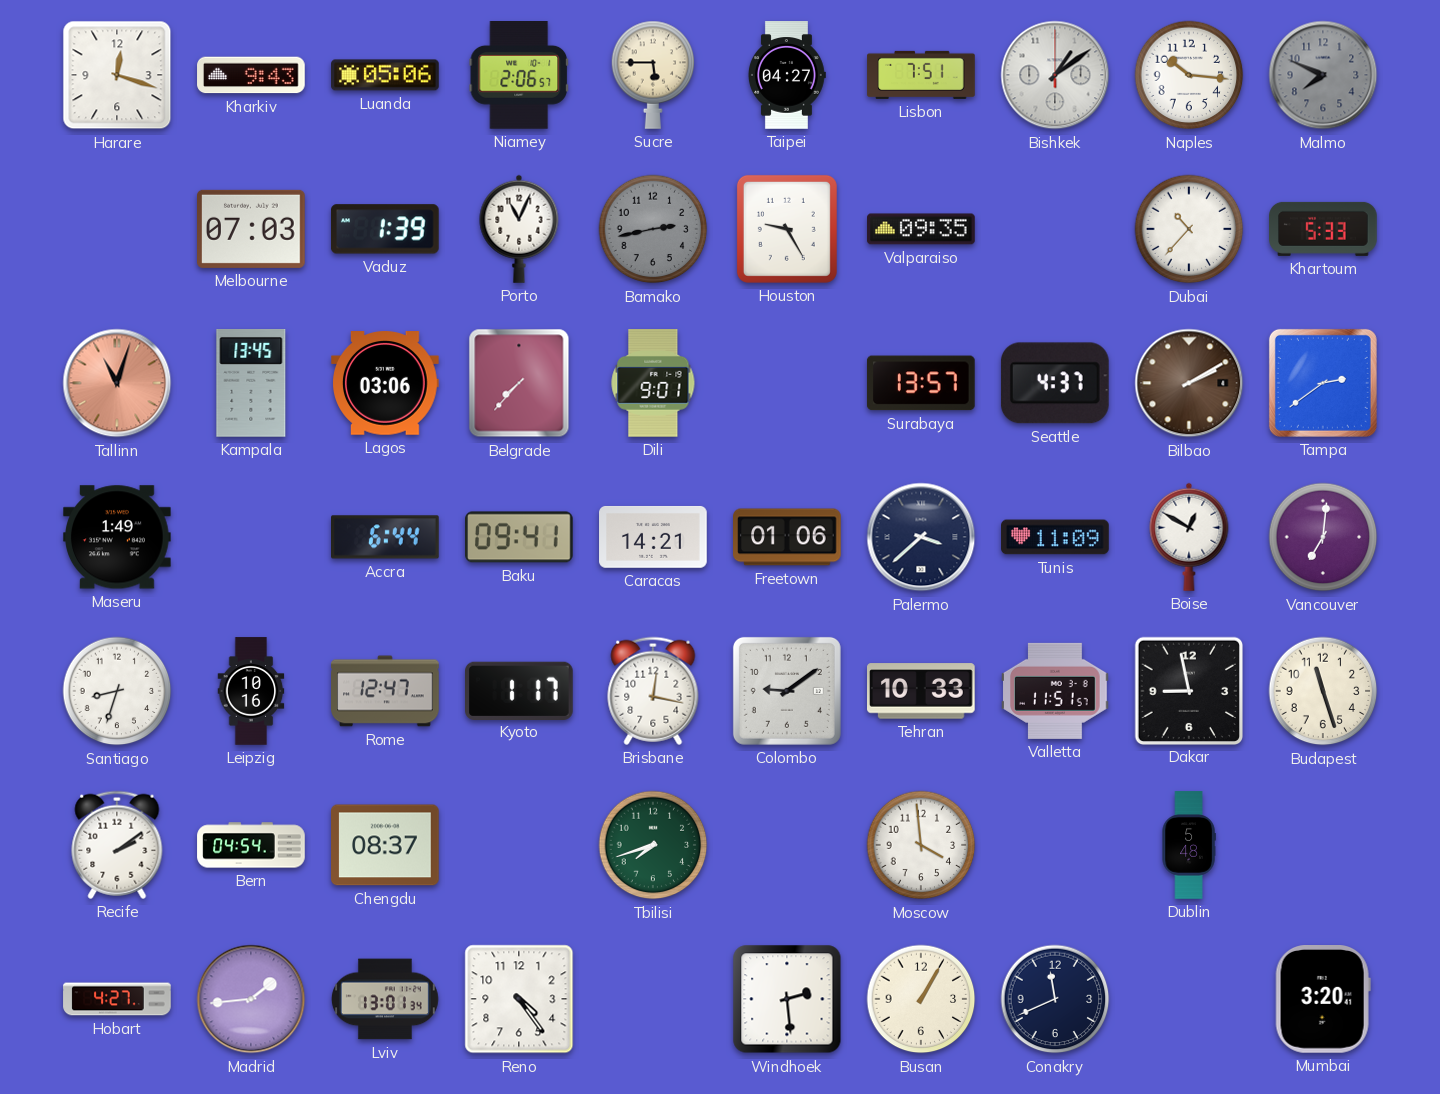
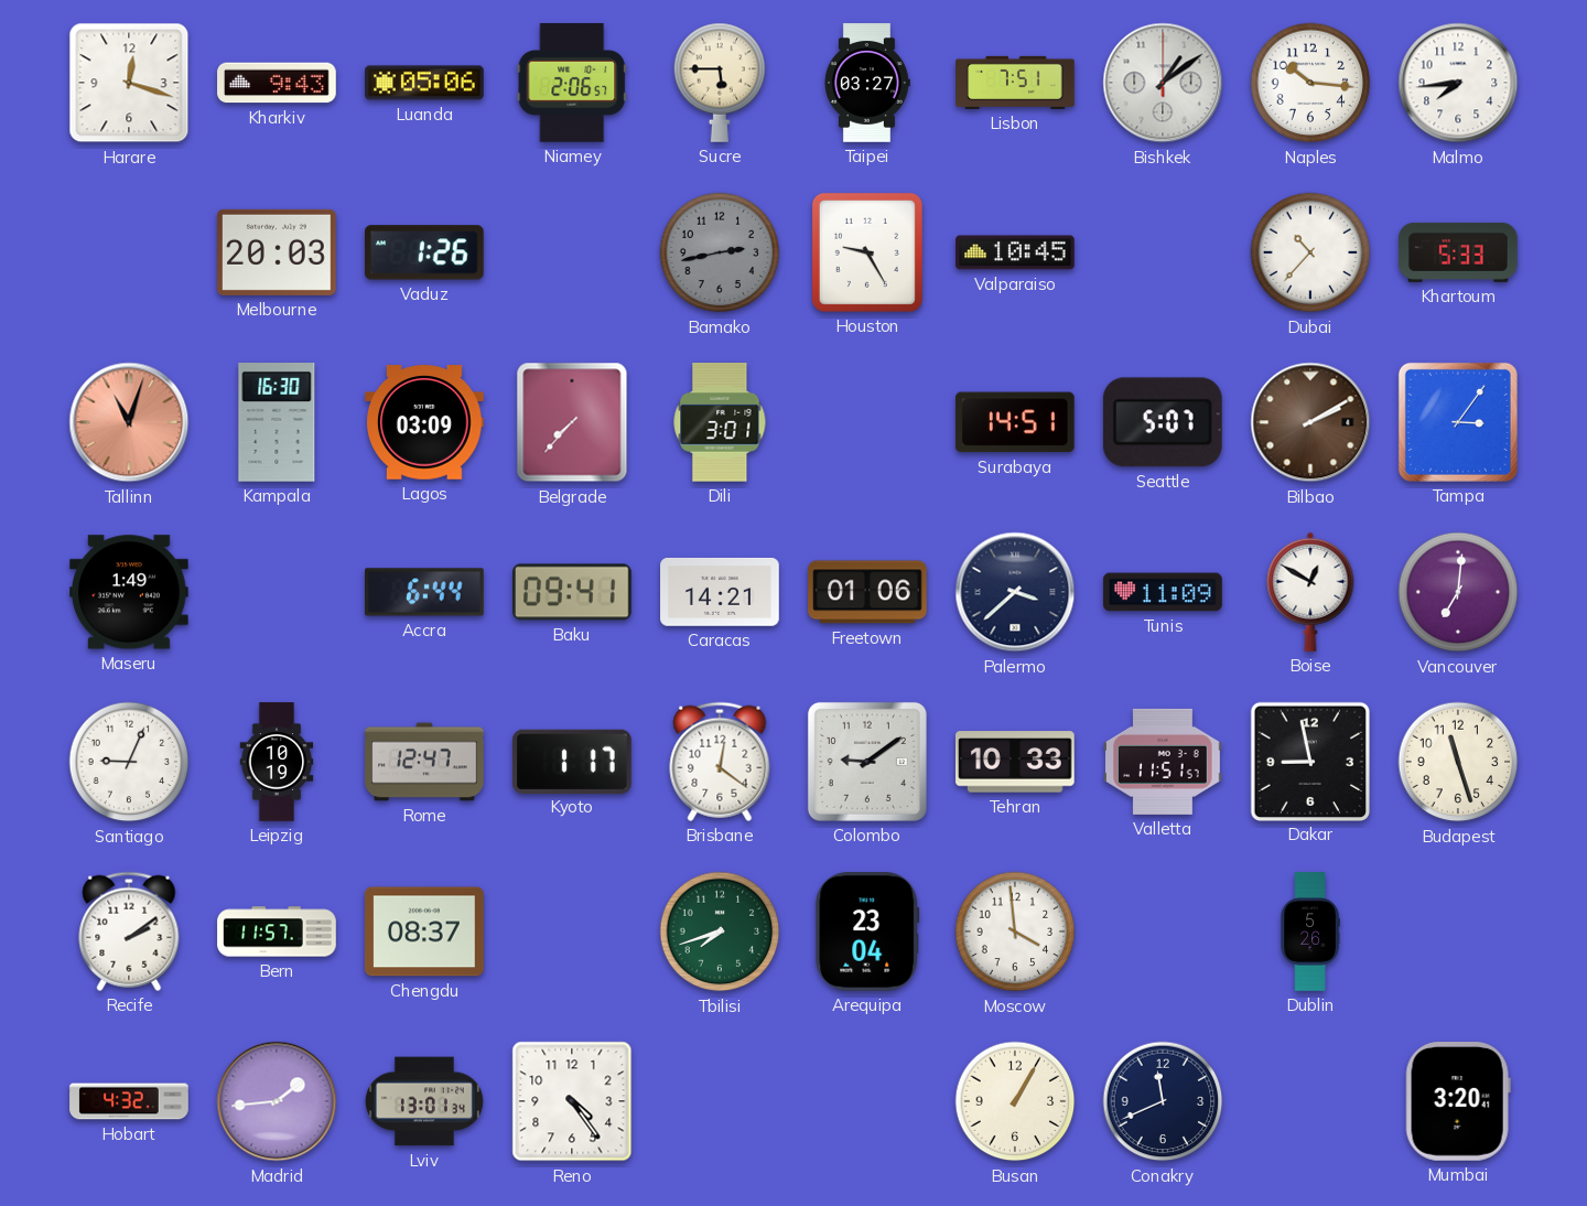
Taipei: 04:27 -> 03:27
Malmo: 7:49 -> 7:44
Malmo dial: grey -> white
Melbourne: 07:03 -> 20:03
Vaduz: 1:39 -> 1:26
Porto: 11:04 -> none
Valparaiso: 09:35 -> 10:45
Kampala: 13:45 -> 16:30
Lagos: 03:06 -> 03:09
Dili: 9:01 -> 3:01
Surabaya: 13:57 -> 14:51
Seattle: 4:37 -> 5:07
Tampa: 2:39 -> 3:06
Santiago: 8:33 -> 9:04
Leipzig: 10:16 -> 10:19
Brisbane: 12:17 -> 12:21
Bern: 04:54 -> 11:57
Arequipa: none -> 23:04
Dublin: 5:48 -> 5:26
Hobart: 4:27 -> 4:32
Windhoek: 2:29 -> none
